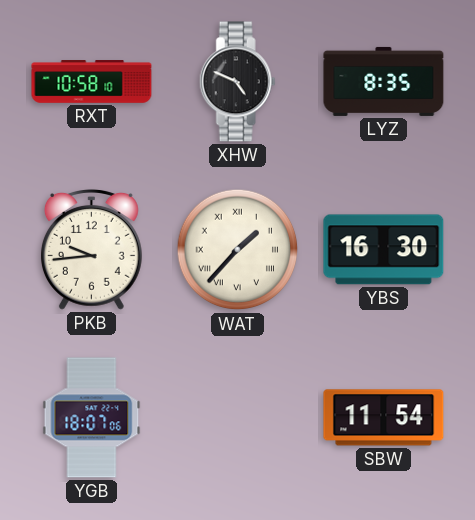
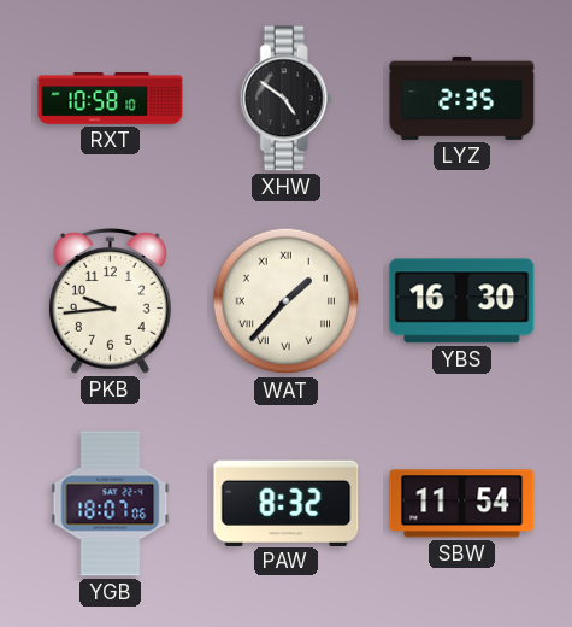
XHW: 4:49 -> 4:51
LYZ: 8:35 -> 2:35
PAW: none -> 8:32
